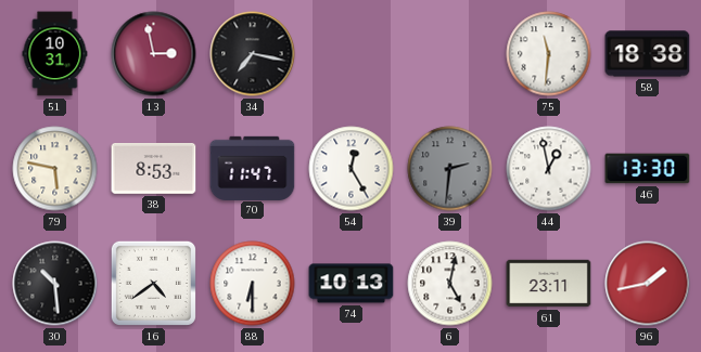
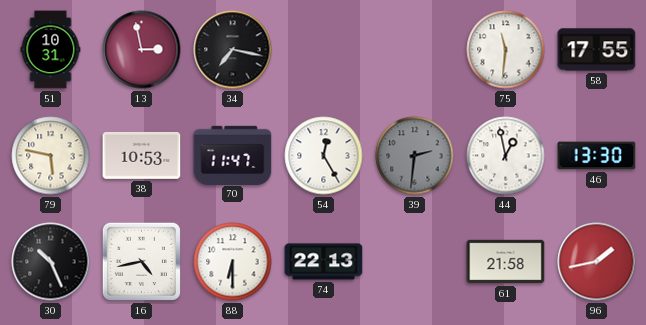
58: 18:38 -> 17:55
38: 8:53 -> 10:53
30: 10:29 -> 10:26
16: 4:39 -> 4:43
74: 10:13 -> 22:13
6: 5:02 -> none
61: 23:11 -> 21:58
